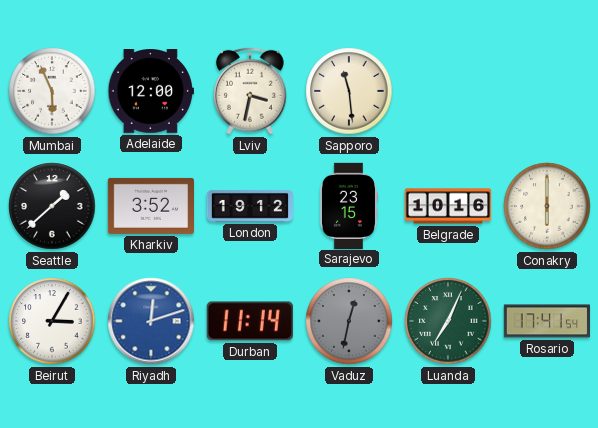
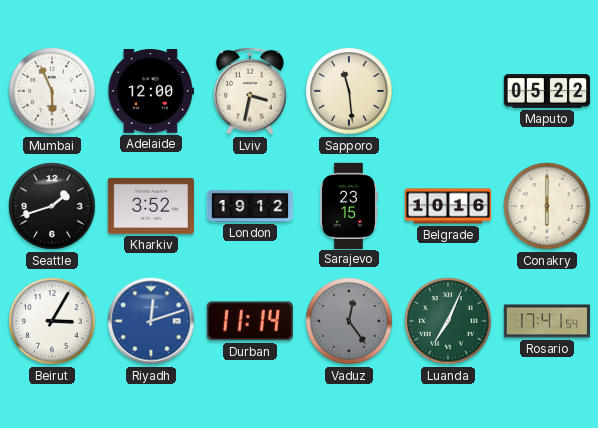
Maputo: none -> 05:22
Seattle: 1:38 -> 1:42
Vaduz: 12:32 -> 12:24
